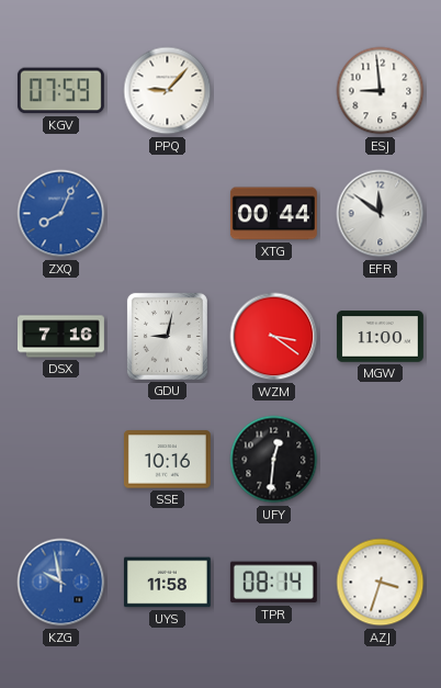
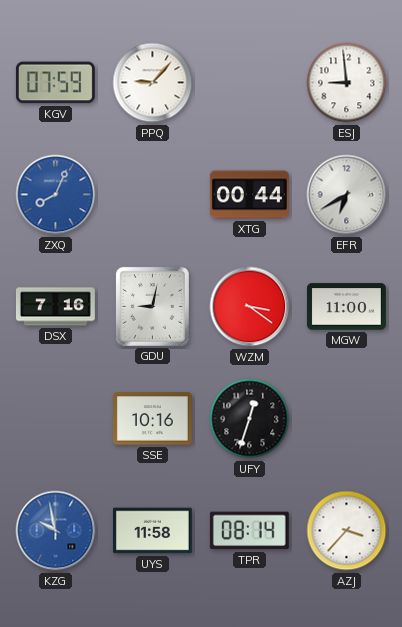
EFR: 11:51 -> 6:40
UFY: 12:31 -> 12:33
AZJ: 3:33 -> 3:37
